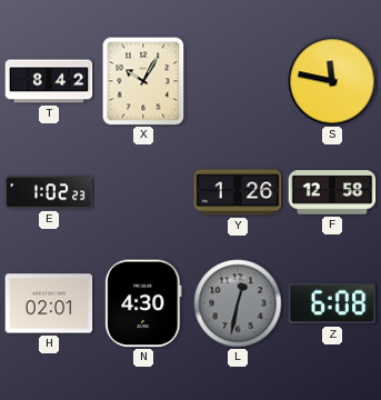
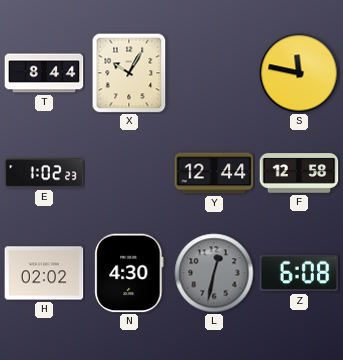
T: 8:42 -> 8:44
Y: 1:26 -> 12:44
H: 02:01 -> 02:02
